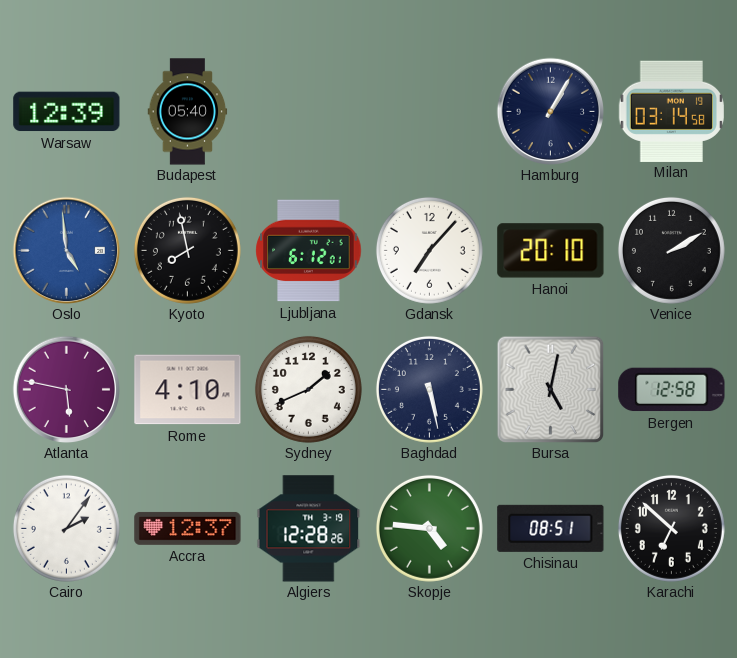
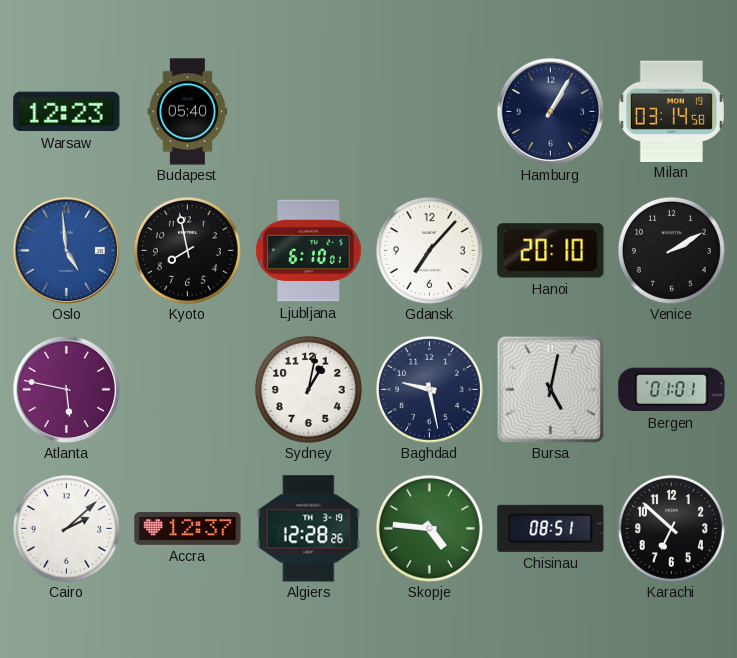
Warsaw: 12:39 -> 12:23
Ljubljana: 6:12 -> 6:10
Rome: 4:10 -> none
Sydney: 1:41 -> 1:02
Baghdad: 5:28 -> 9:28
Bergen: 12:58 -> 01:01
Cairo: 2:06 -> 2:08
